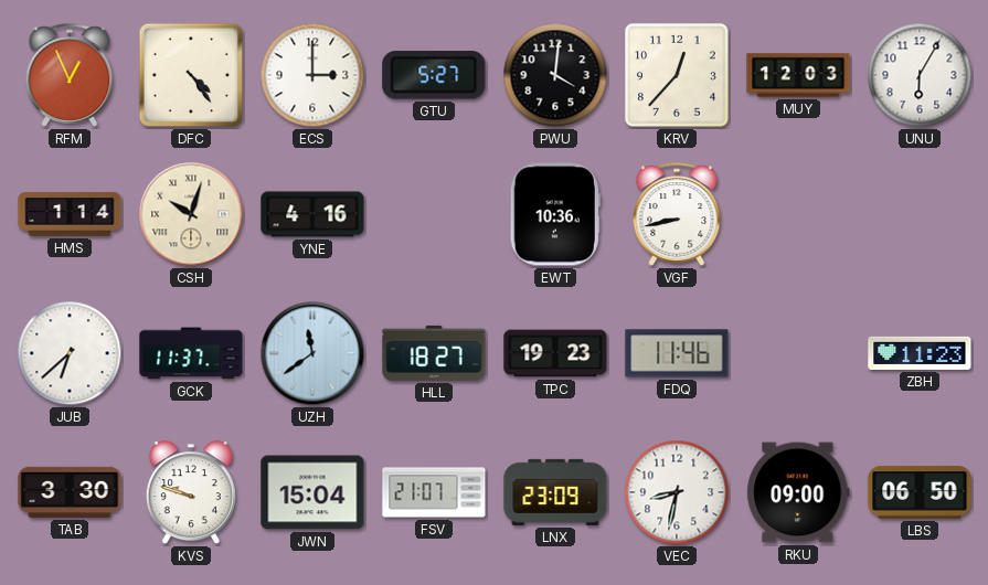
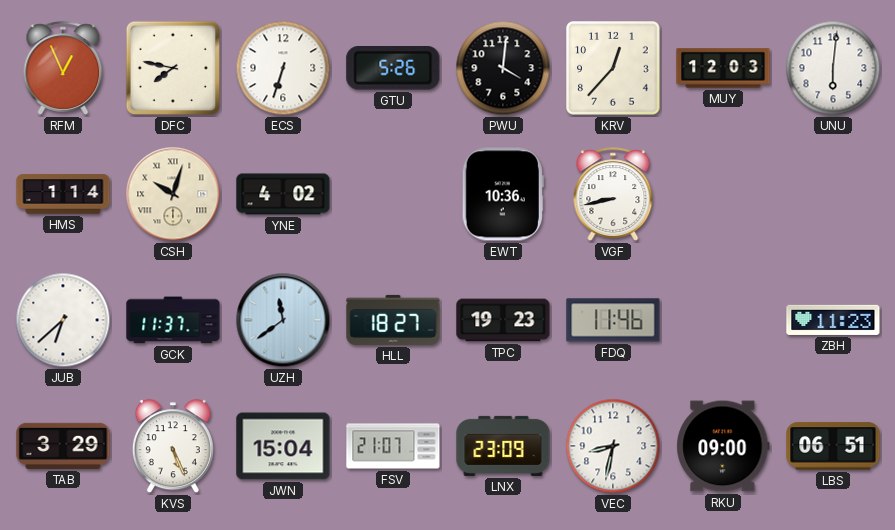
DFC: 4:24 -> 7:47
ECS: 3:00 -> 6:33
GTU: 5:27 -> 5:26
UNU: 6:05 -> 6:01
YNE: 4:16 -> 4:02
TAB: 3:30 -> 3:29
KVS: 9:48 -> 5:26
LBS: 06:50 -> 06:51
